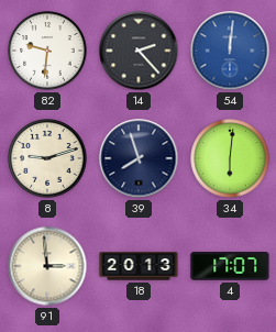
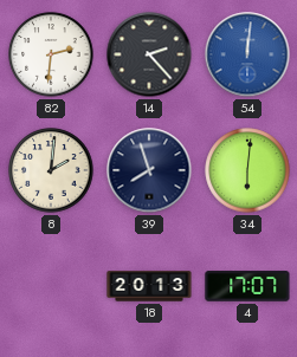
82: 9:31 -> 2:31
8: 9:12 -> 2:01
91: 2:59 -> none
